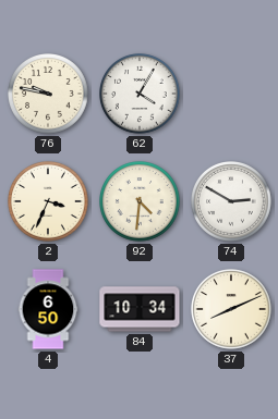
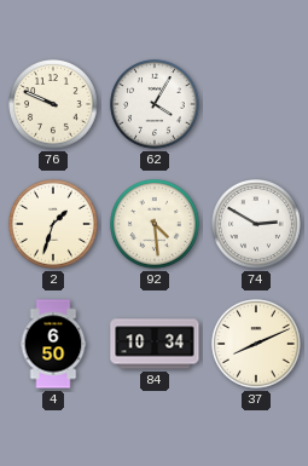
76: 9:47 -> 9:49
2: 3:34 -> 1:33
92: 4:31 -> 4:29
